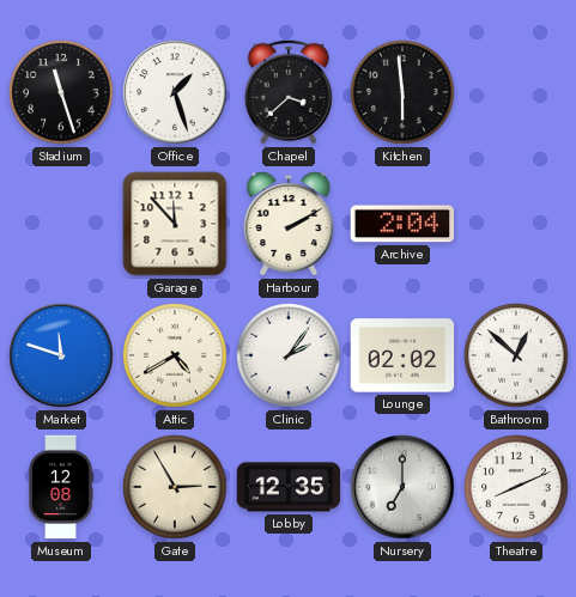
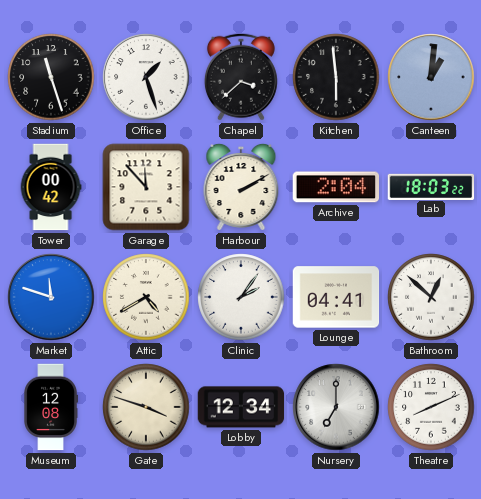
Canteen: none -> 1:01
Tower: none -> 00:42
Lab: none -> 18:03
Lounge: 02:02 -> 04:41
Gate: 2:55 -> 3:48
Lobby: 12:35 -> 12:34
